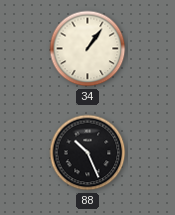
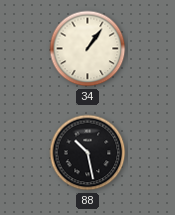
88: 10:26 -> 10:28
